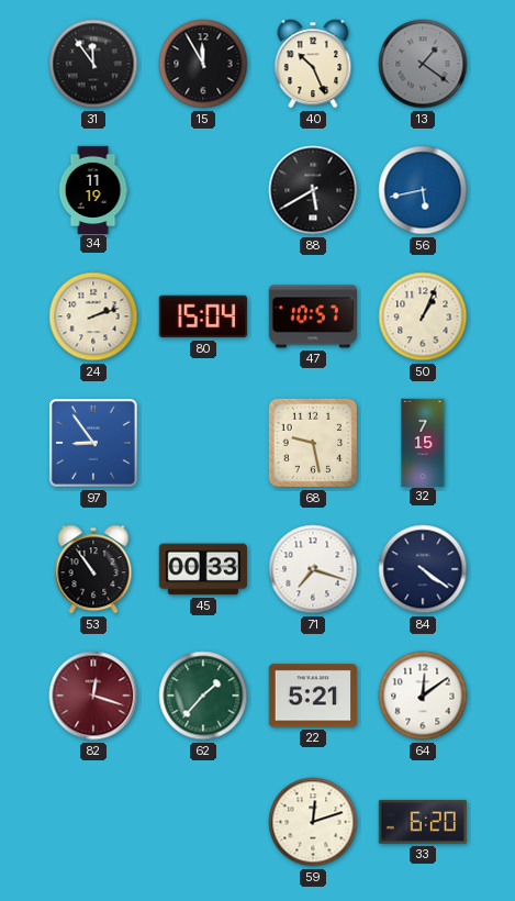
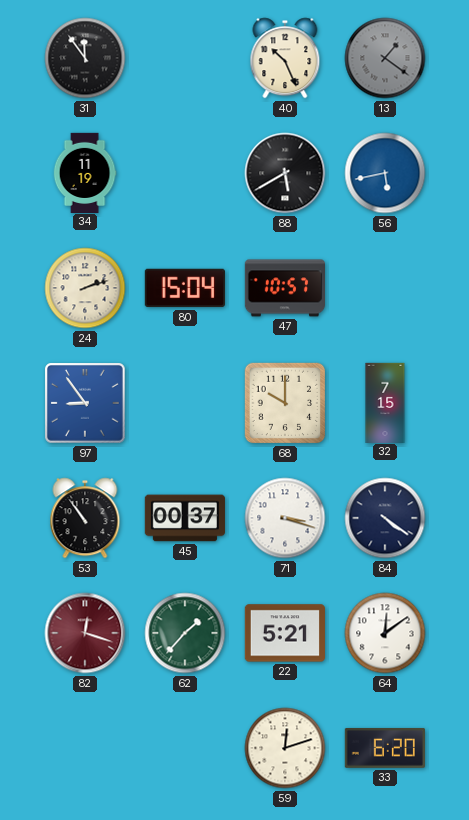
15: 11:55 -> none
50: 1:04 -> none
68: 9:28 -> 10:00
45: 00:33 -> 00:37
71: 7:18 -> 3:18
